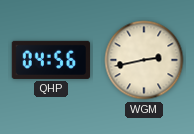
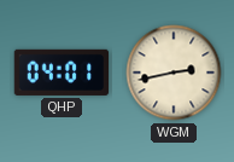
QHP: 04:56 -> 04:01
